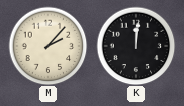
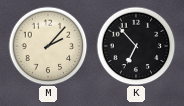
K: 12:01 -> 6:53
